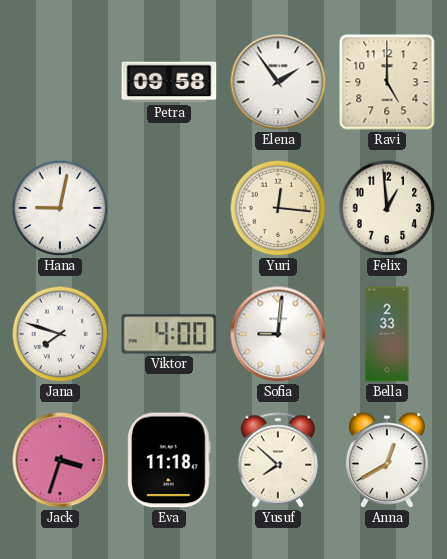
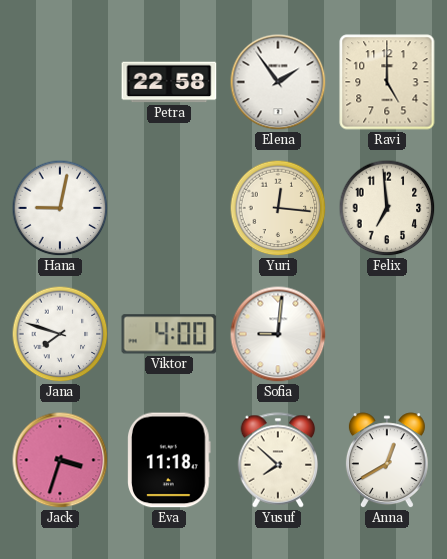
Petra: 09:58 -> 22:58
Felix: 12:59 -> 6:59
Bella: 2:33 -> none
